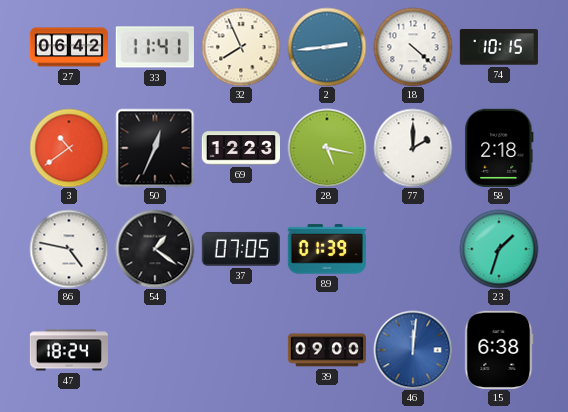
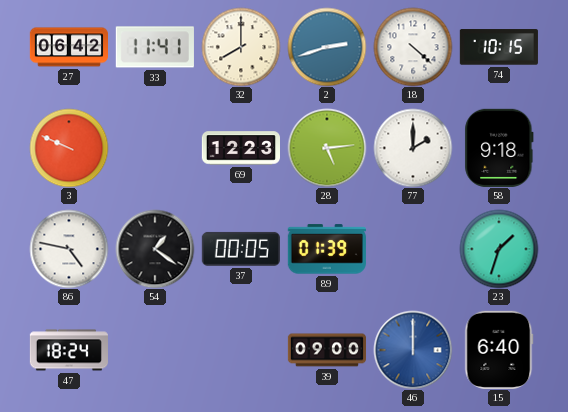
32: 7:56 -> 8:00
2: 2:44 -> 2:42
3: 10:39 -> 9:49
50: 12:34 -> none
28: 5:17 -> 5:14
58: 2:18 -> 9:18
37: 07:05 -> 00:05
46: 12:01 -> 12:00
15: 6:38 -> 6:40
